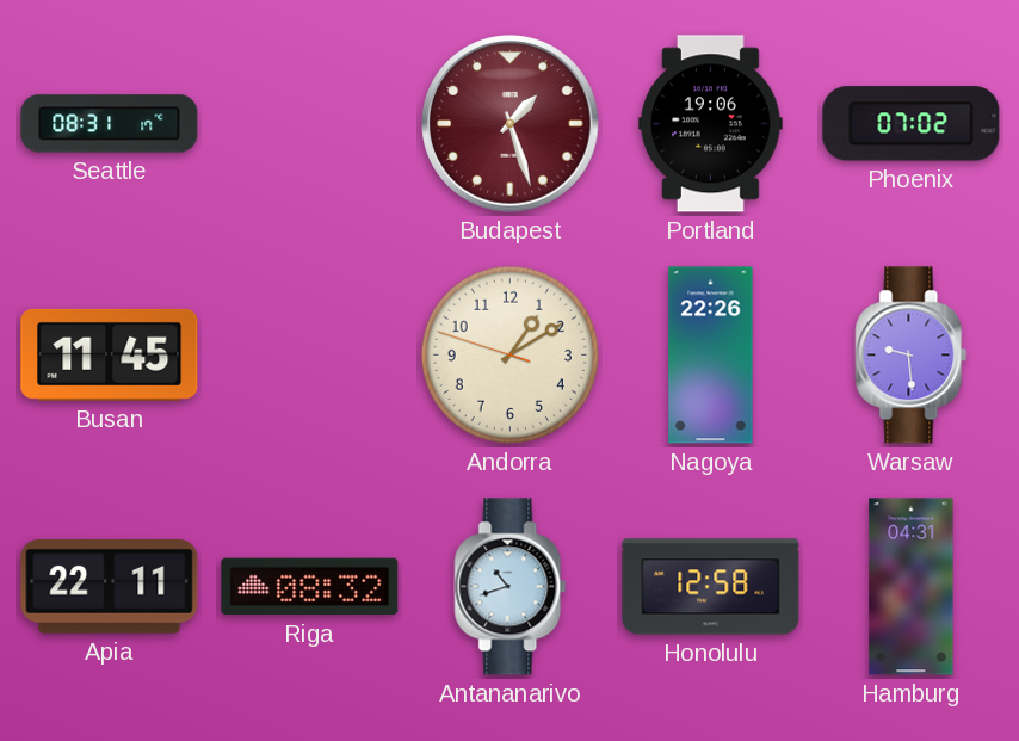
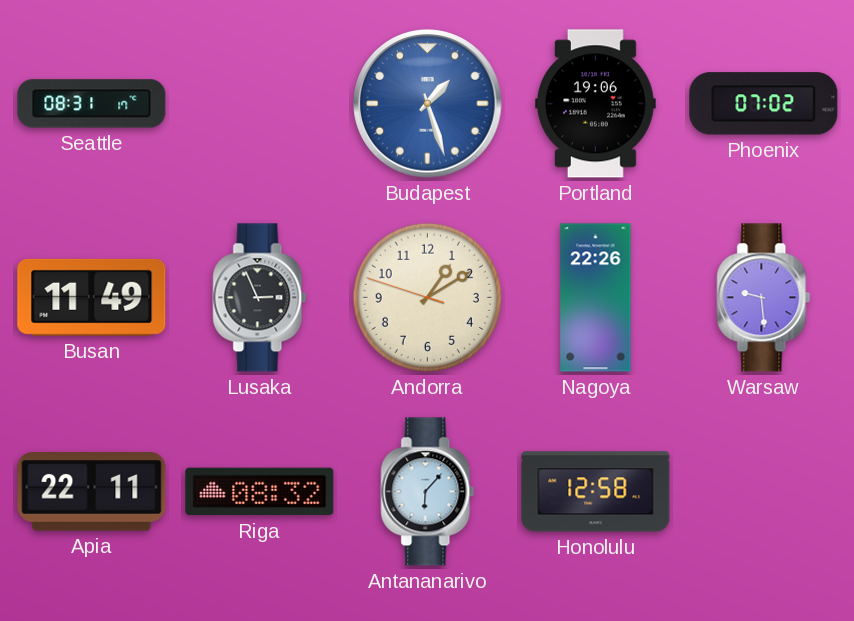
Budapest dial: burgundy -> blue
Busan: 11:45 -> 11:49
Lusaka: none -> 2:56
Antananarivo: 10:42 -> 6:07
Hamburg: 04:31 -> none
